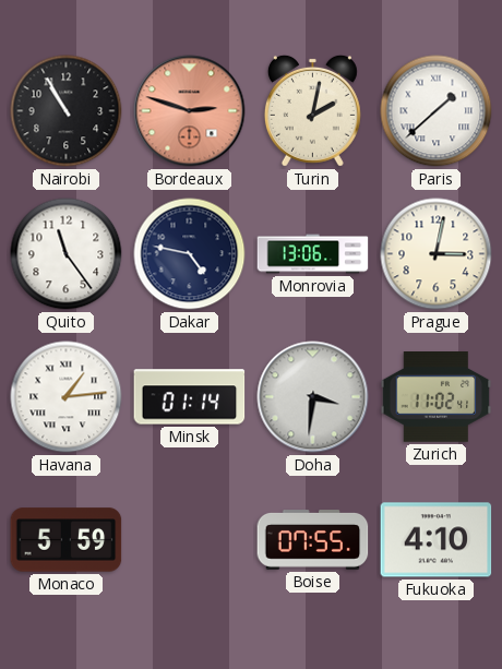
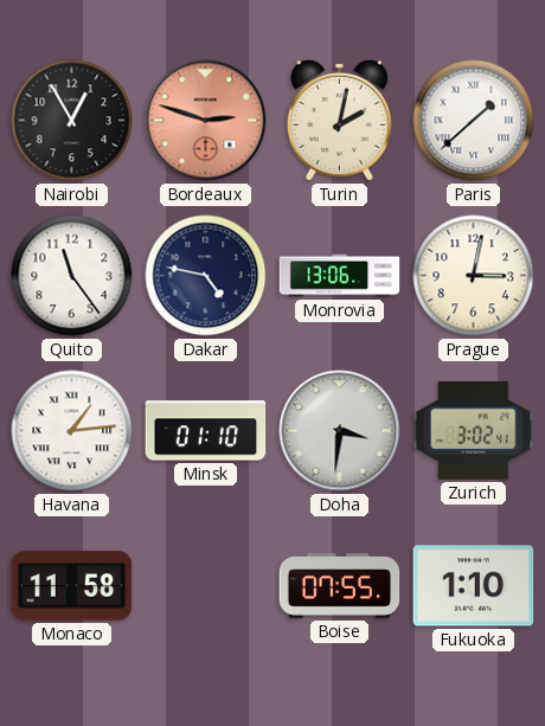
Nairobi: 10:55 -> 12:55
Minsk: 01:14 -> 01:10
Zurich: 11:02 -> 3:02
Monaco: 5:59 -> 11:58
Fukuoka: 4:10 -> 1:10
